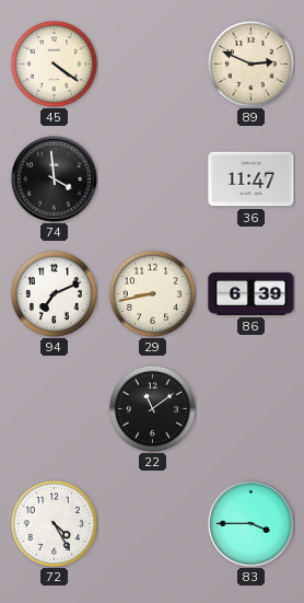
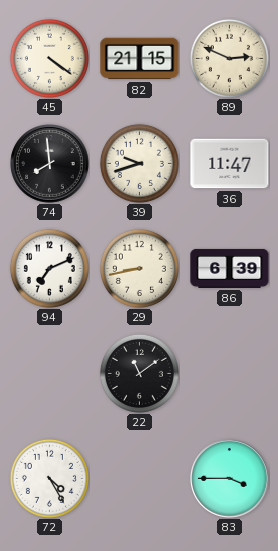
82: none -> 21:15
74: 3:59 -> 7:59
39: none -> 9:42
